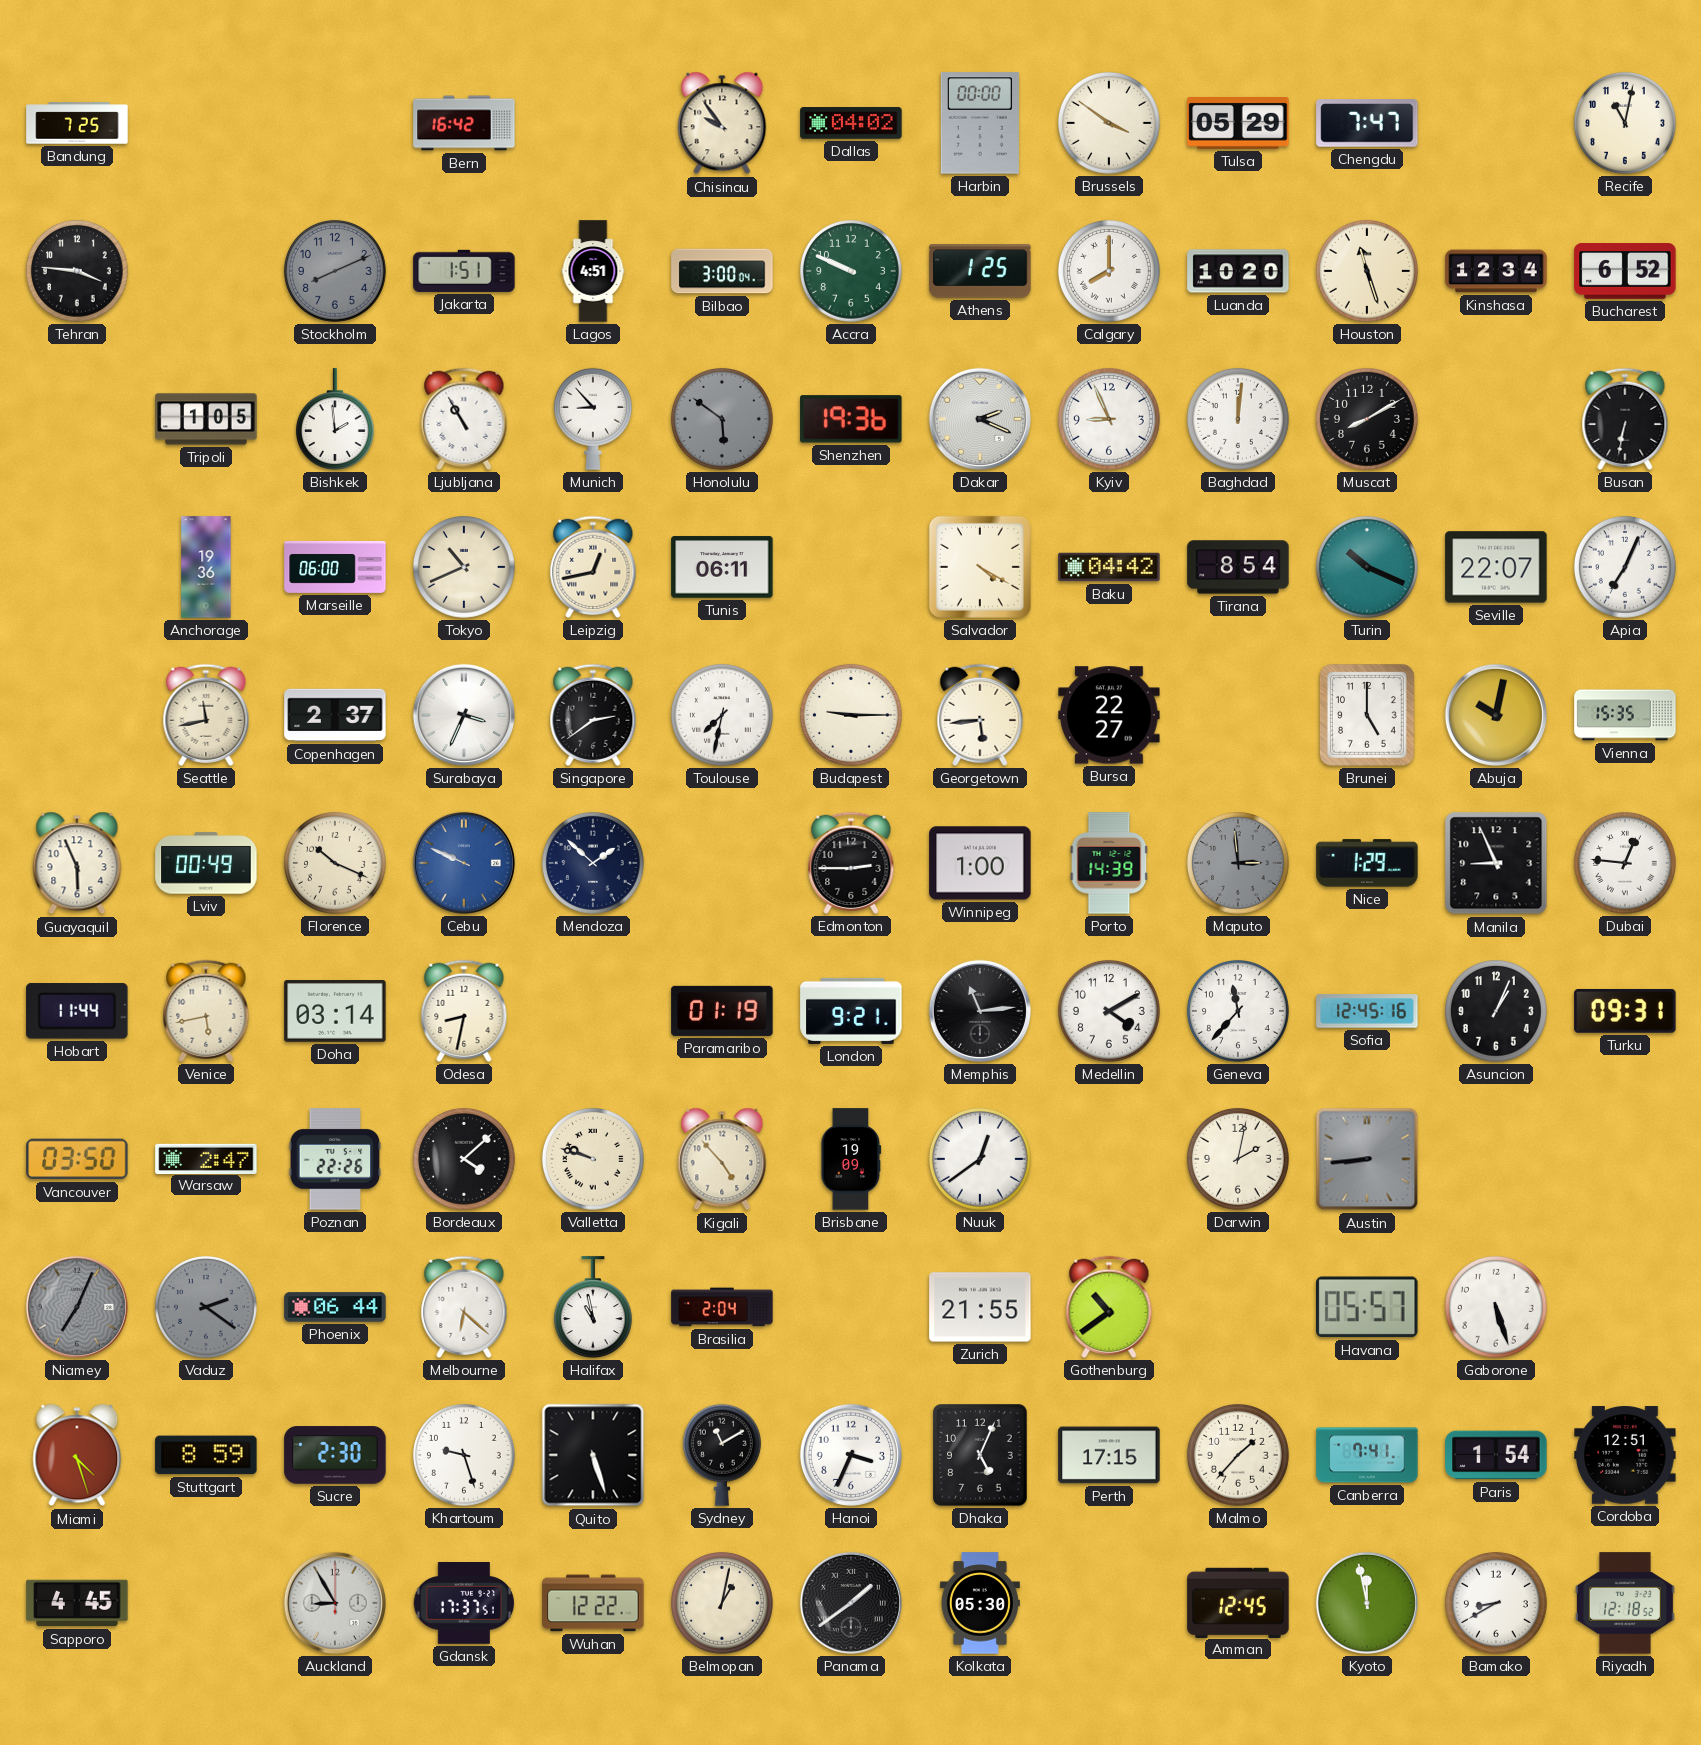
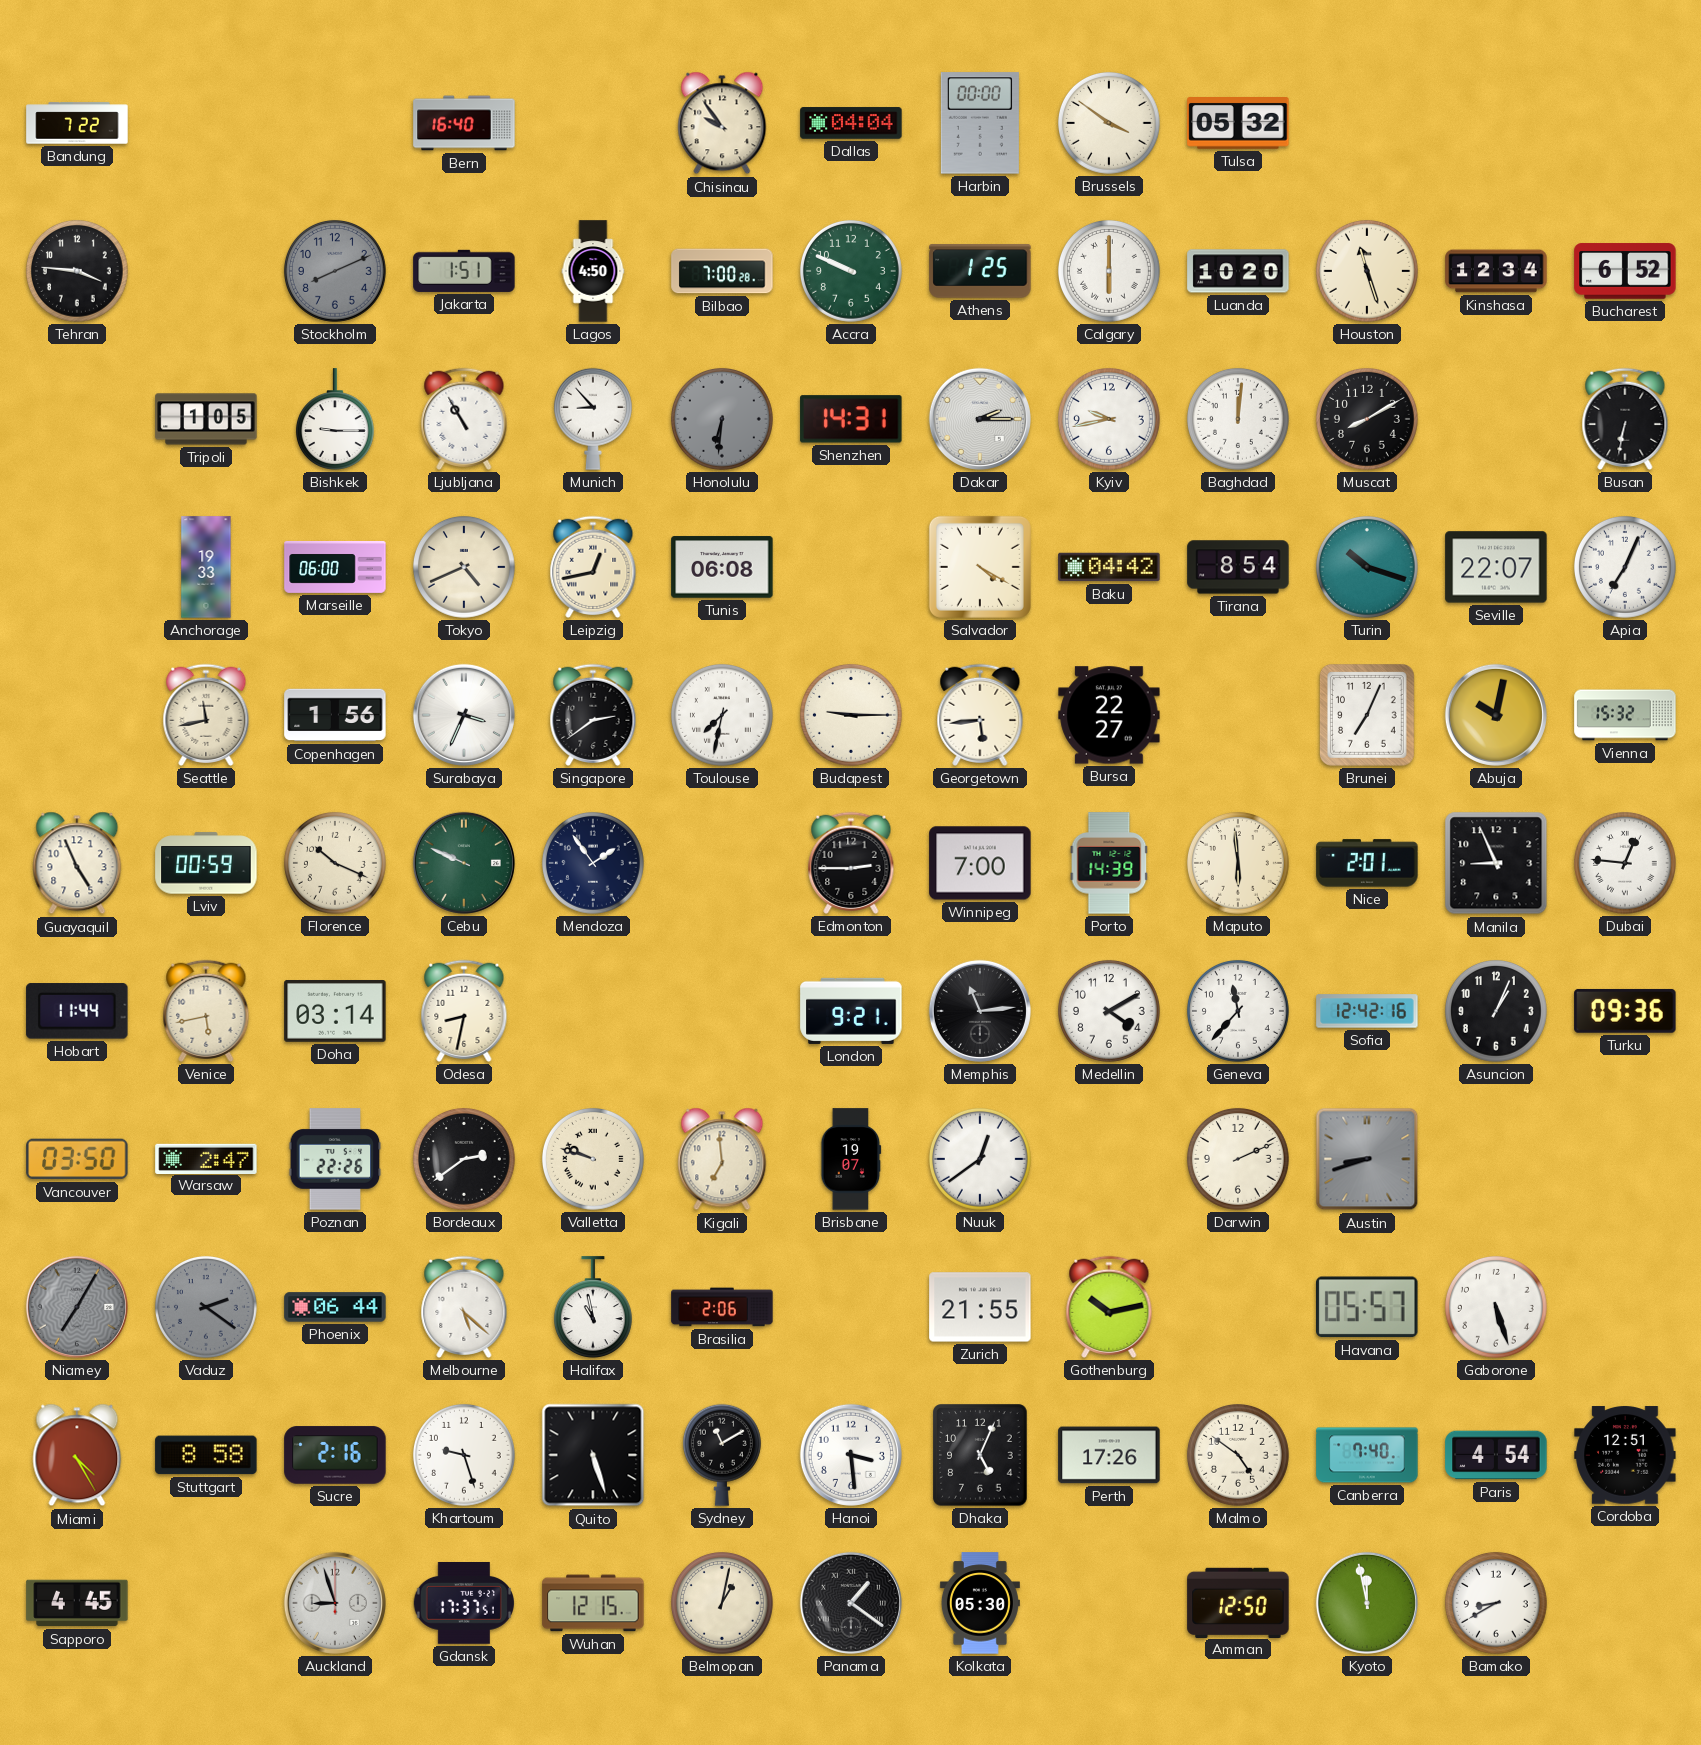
Bandung: 7:25 -> 7:22
Bern: 16:42 -> 16:40
Dallas: 04:02 -> 04:04
Tulsa: 05:29 -> 05:32
Chengdu: 7:47 -> none
Recife: 11:02 -> none
Lagos: 4:51 -> 4:50
Bilbao: 3:00 -> 7:00
Calgary: 8:00 -> 6:00
Bishkek: 1:59 -> 9:15
Honolulu: 5:51 -> 6:31
Shenzhen: 19:36 -> 14:31
Dakar: 2:19 -> 2:15
Kyiv: 8:56 -> 9:43
Anchorage: 19:36 -> 19:33
Tokyo: 10:41 -> 4:41
Tunis: 06:11 -> 06:08
Turin: 10:19 -> 10:18
Copenhagen: 2:37 -> 1:56
Brunei: 5:00 -> 7:04
Vienna: 15:35 -> 15:32
Guayaquil: 5:56 -> 4:56
Lviv: 00:49 -> 00:59
Cebu dial: blue -> green
Mendoza: 1:52 -> 1:54
Winnipeg: 1:00 -> 7:00
Maputo: 2:59 -> 5:59
Maputo dial: grey -> cream
Nice: 1:29 -> 2:01
Paramaribo: 01:19 -> none
Sofia: 12:45 -> 12:42
Turku: 09:31 -> 09:36
Bordeaux: 4:08 -> 2:39
Kigali: 4:53 -> 6:59
Brisbane: 19:09 -> 19:07
Darwin: 2:02 -> 2:11
Austin: 8:44 -> 8:42
Niamey: 7:04 -> 7:05
Melbourne: 6:22 -> 5:22
Brasilia: 2:04 -> 2:06
Gothenburg: 10:39 -> 10:13
Miami: 4:27 -> 4:25
Stuttgart: 8:59 -> 8:58
Sucre: 2:30 -> 2:16
Hanoi: 3:34 -> 3:29
Perth: 17:15 -> 17:26
Malmo: 1:37 -> 4:51
Canberra: 7:41 -> 7:40
Paris: 1:54 -> 4:54
Auckland: 8:55 -> 8:57
Wuhan: 12:22 -> 12:15
Panama: 1:39 -> 1:21
Amman: 12:45 -> 12:50
Riyadh: 12:18 -> none
